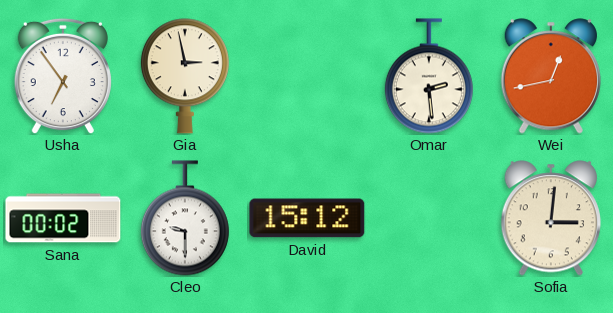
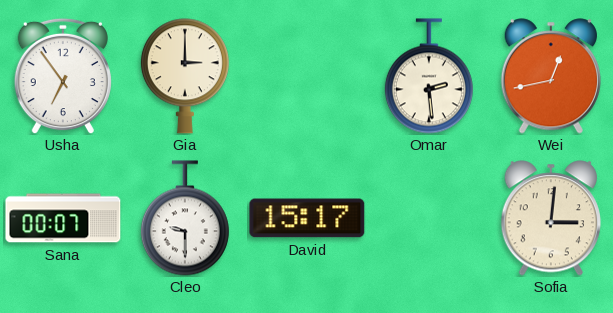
Gia: 2:58 -> 3:00
Sana: 00:02 -> 00:07
David: 15:12 -> 15:17
